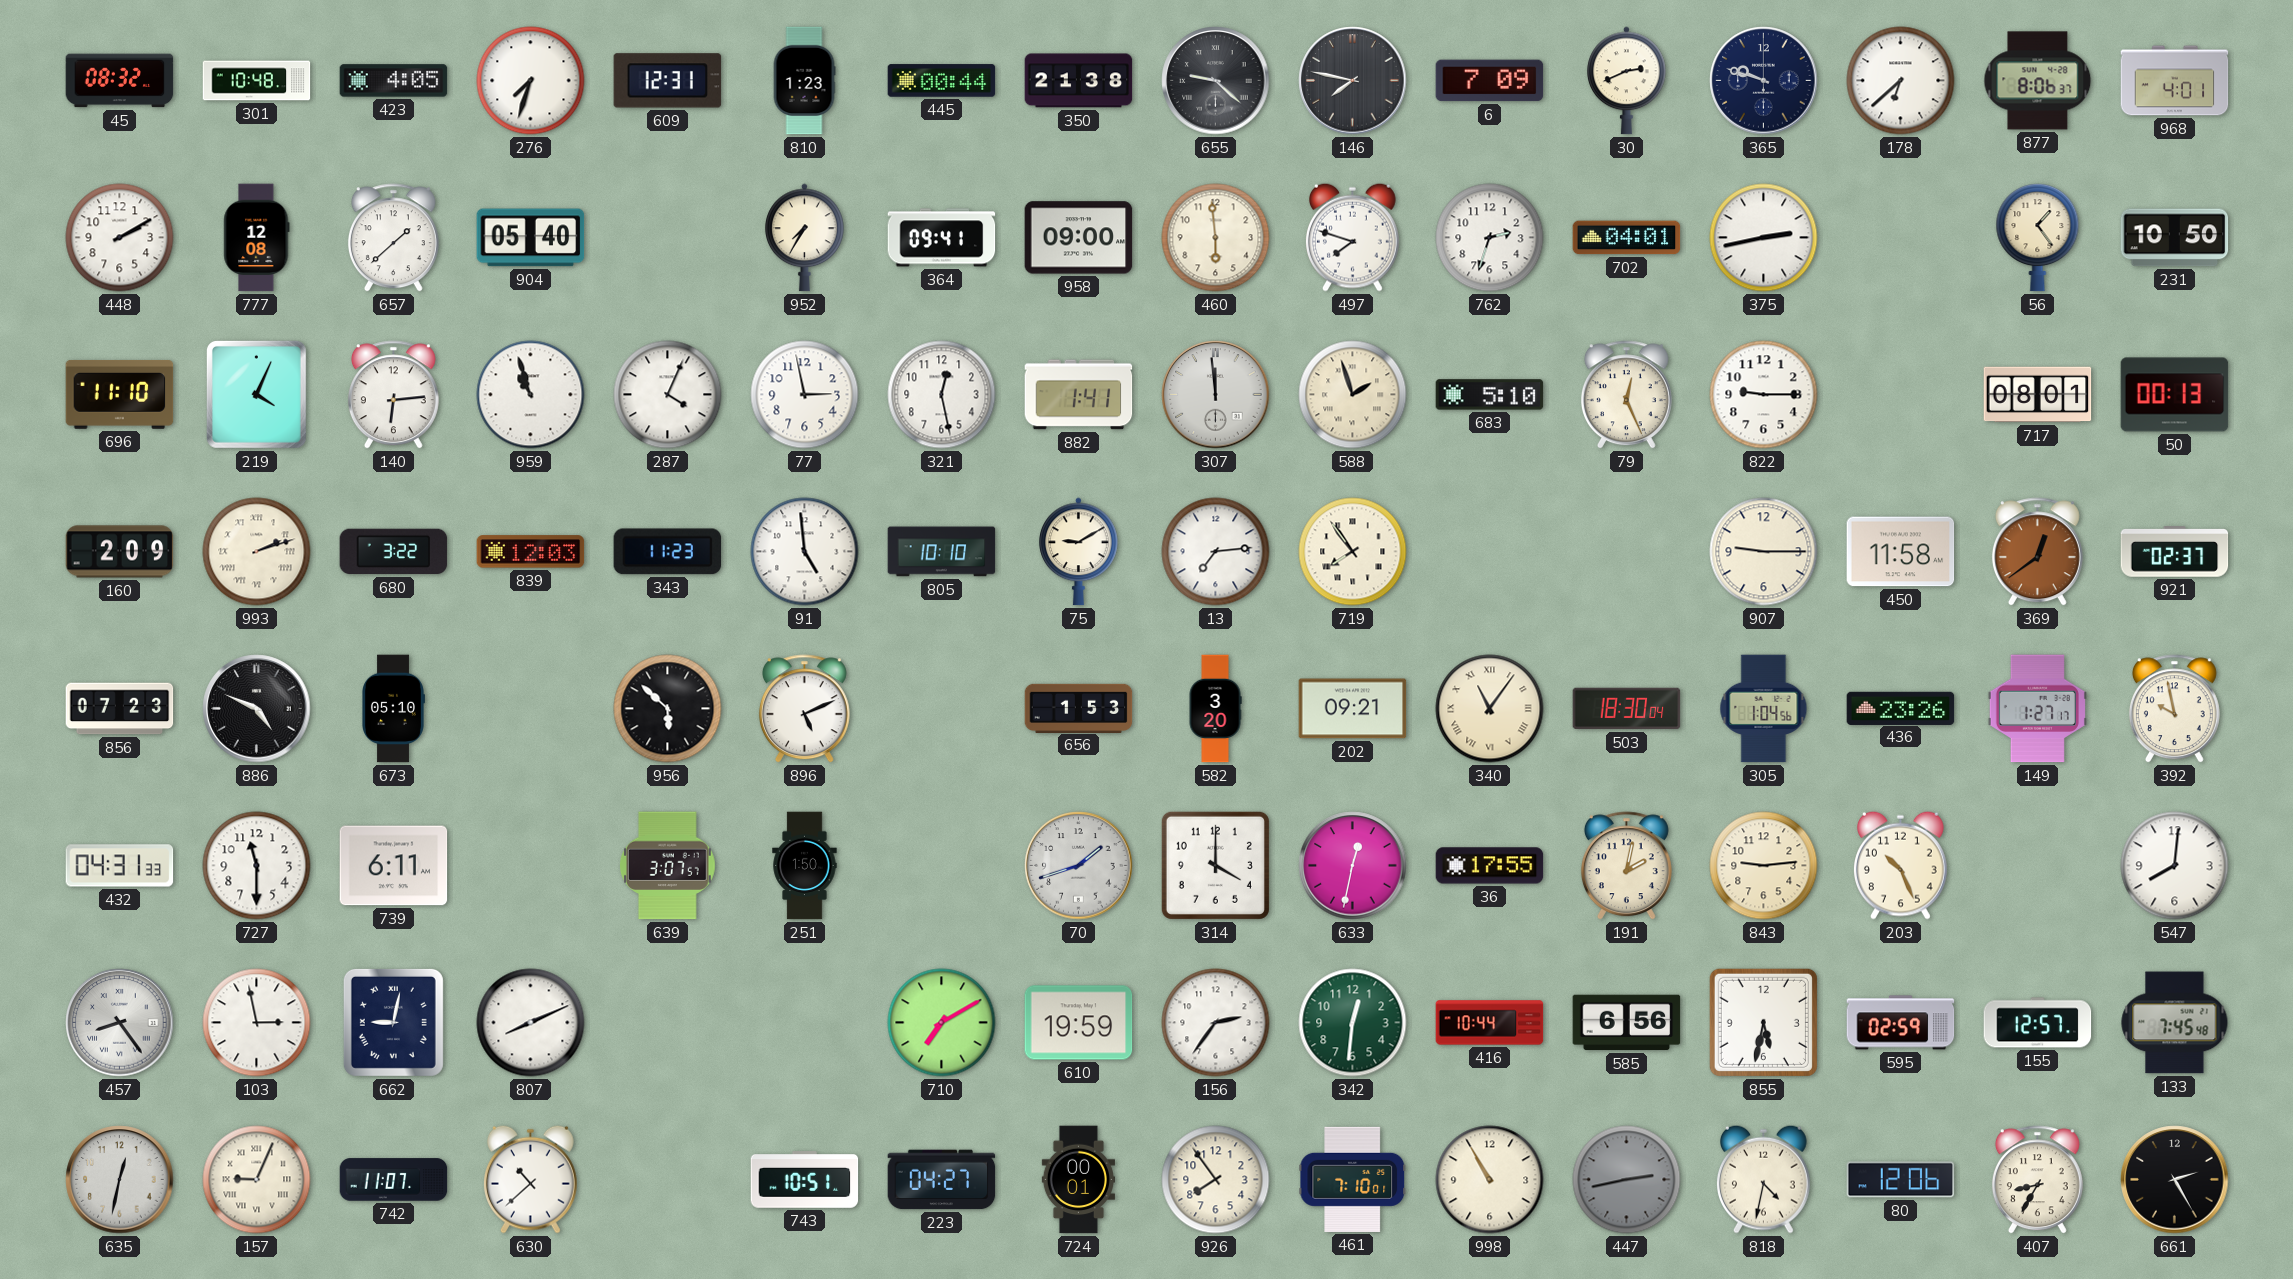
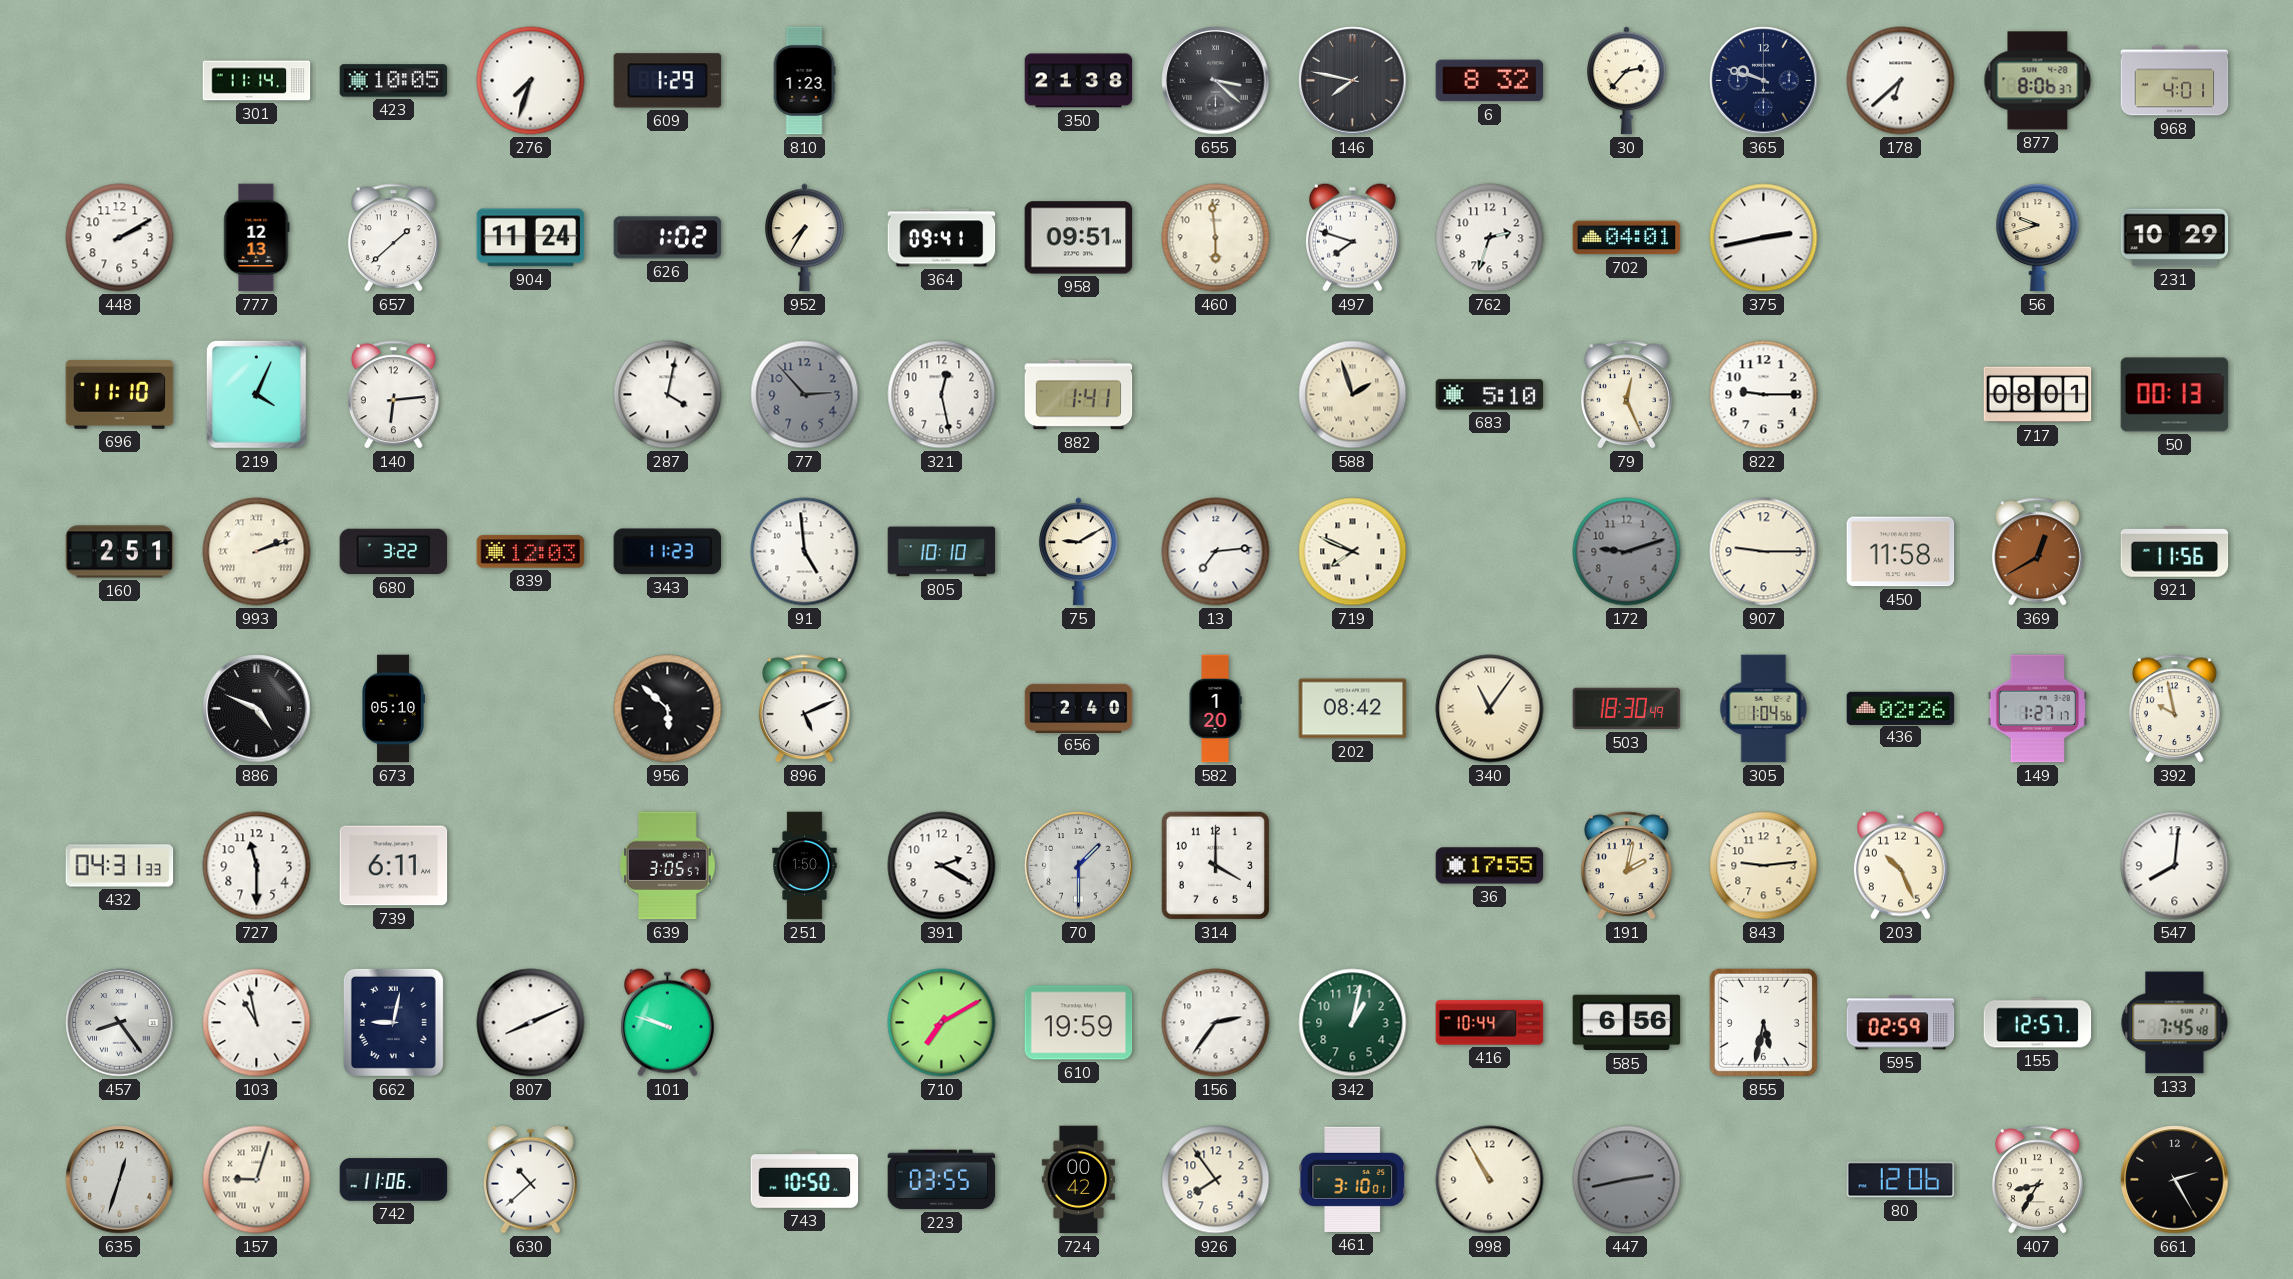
45: 08:32 -> none
301: 10:48 -> 11:14
423: 4:05 -> 10:05
609: 12:31 -> 1:29
445: 00:44 -> none
655: 9:22 -> 3:22
6: 7:09 -> 8:32
30: 2:41 -> 2:37
777: 12:08 -> 12:13
904: 05:40 -> 11:24
626: none -> 1:02
958: 09:00 -> 09:51
56: 1:24 -> 9:42
231: 10:50 -> 10:29
959: 10:57 -> none
287: 4:04 -> 4:02
77: 2:58 -> 2:53
77 dial: white -> grey
307: 11:59 -> none
160: 2:09 -> 2:51
719: 7:54 -> 7:49
172: none -> 9:12
369: 12:39 -> 12:40
921: 02:37 -> 11:56
856: 07:23 -> none
656: 1:53 -> 2:40
582: 3:20 -> 1:20
202: 09:21 -> 08:42
503: 18:30:04 -> 18:30:49
436: 23:26 -> 02:26
639: 3:07 -> 3:05
391: none -> 2:20
70: 1:42 -> 1:30
633: 12:32 -> none
103: 2:58 -> 10:58
101: none -> 9:48
342: 12:31 -> 1:02
635: 12:32 -> 12:33
157: 9:04 -> 9:03
742: 11:07 -> 11:06
743: 10:51 -> 10:50
223: 04:27 -> 03:55
724: 00:01 -> 00:42
461: 7:10 -> 3:10
818: 4:32 -> none
